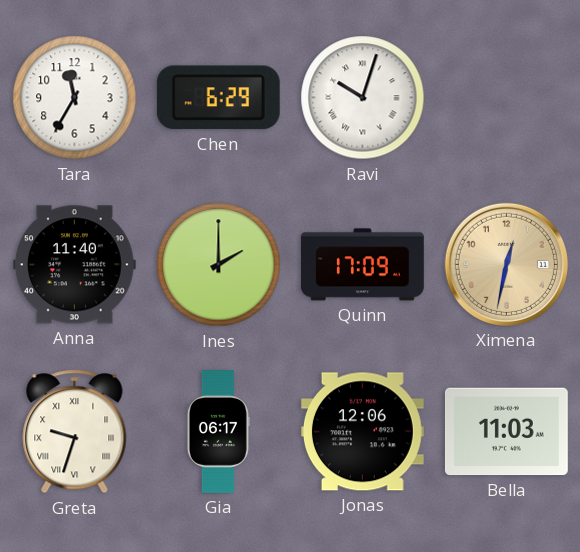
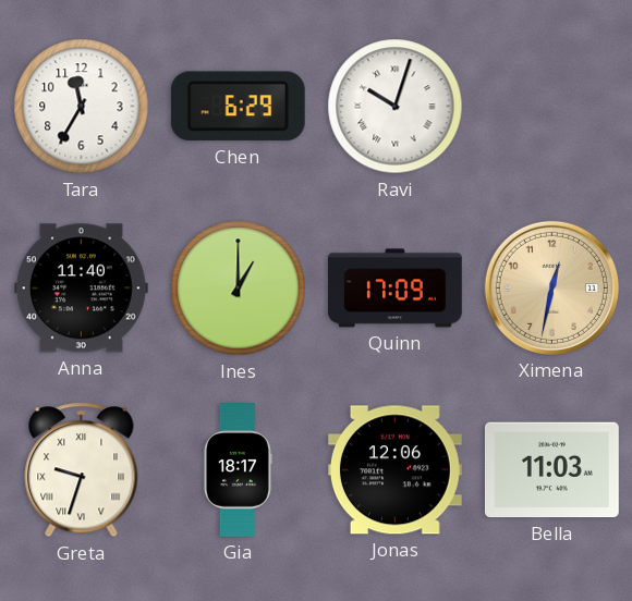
Ines: 2:00 -> 1:00
Gia: 06:17 -> 18:17
